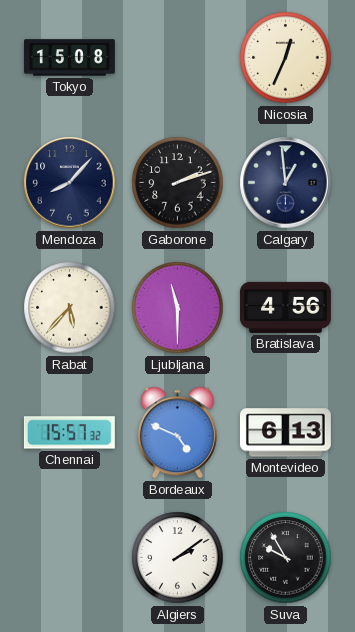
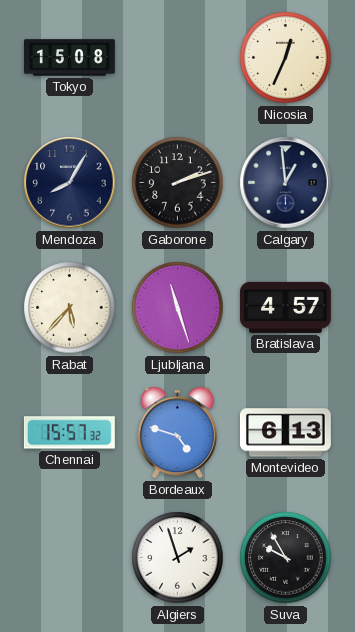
Mendoza: 8:07 -> 8:05
Ljubljana: 11:30 -> 11:27
Bratislava: 4:56 -> 4:57
Bordeaux: 4:49 -> 4:48
Algiers: 2:09 -> 1:57
